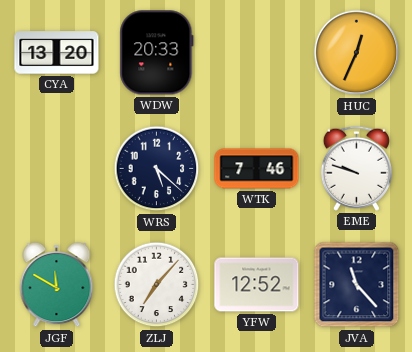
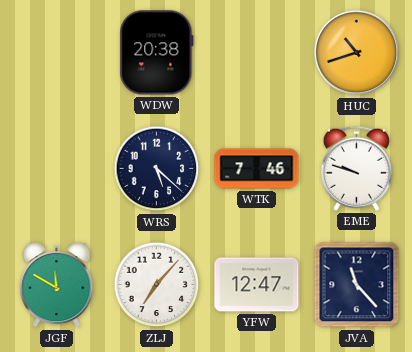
CYA: 13:20 -> none
WDW: 20:33 -> 20:38
HUC: 12:34 -> 10:42
YFW: 12:52 -> 12:47
